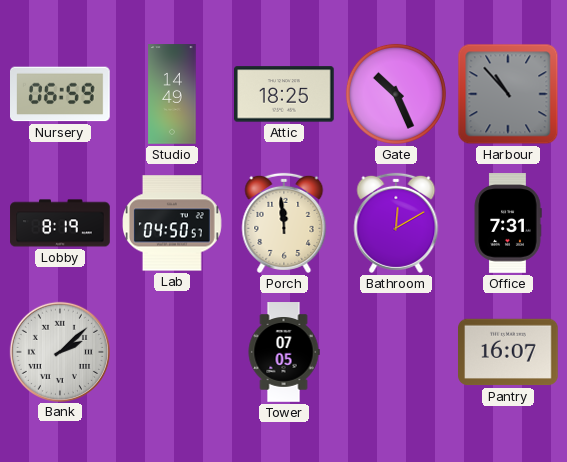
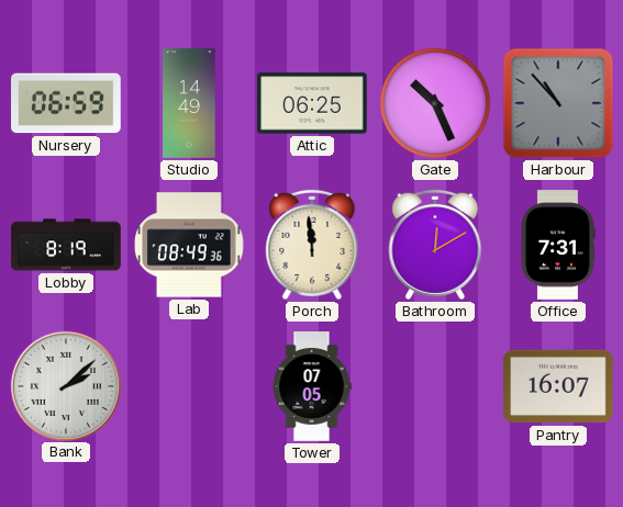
Attic: 18:25 -> 06:25
Lab: 04:50 -> 08:49
